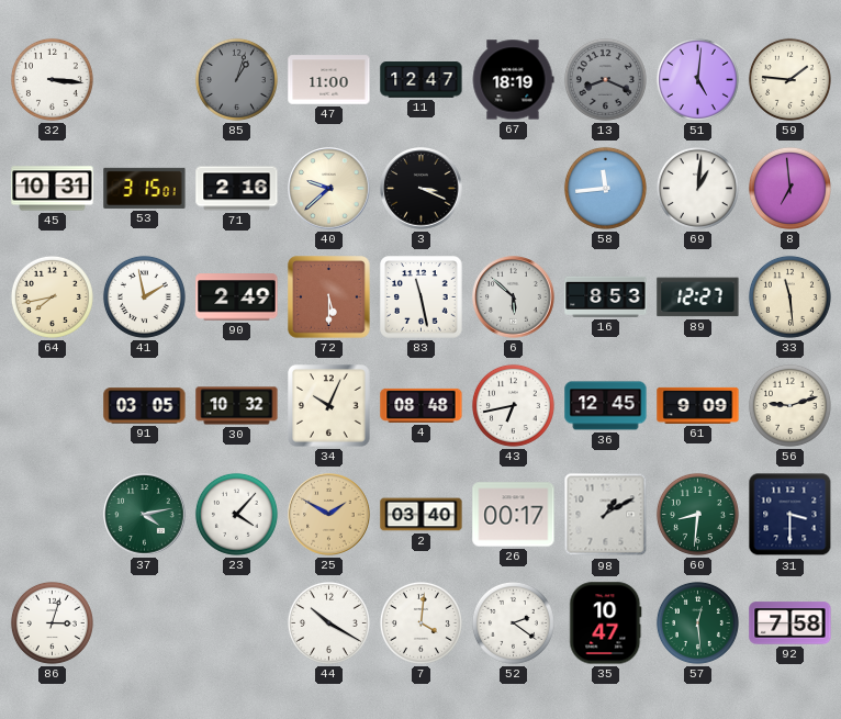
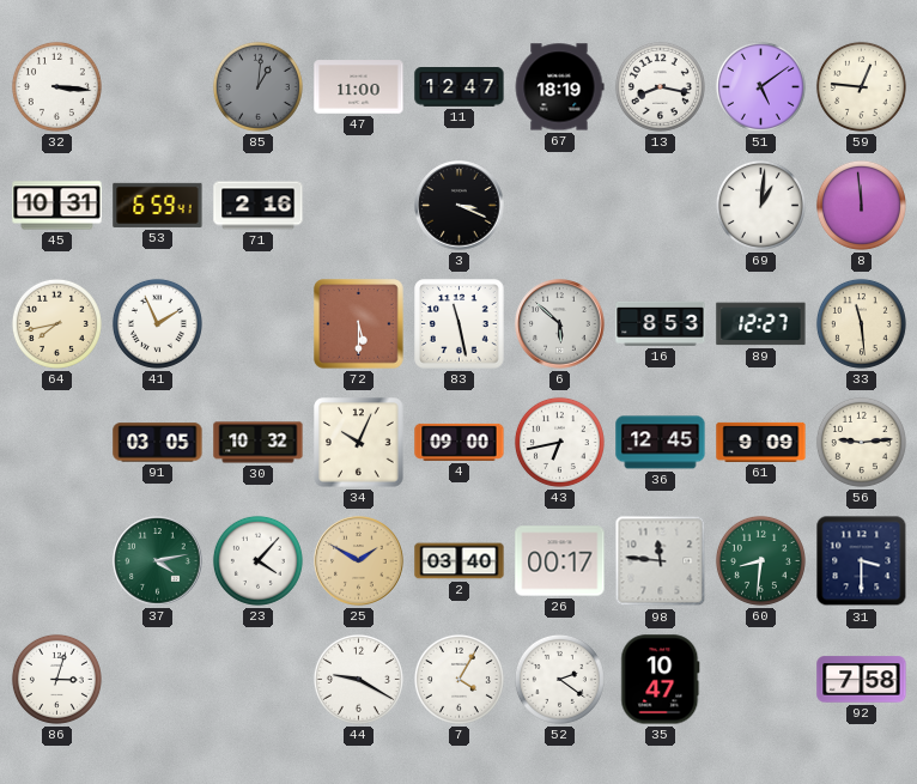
85: 1:03 -> 1:01
13: 8:19 -> 8:17
13 dial: grey -> white
51: 5:01 -> 5:09
59: 1:46 -> 12:46
53: 3:15 -> 6:59
40: 9:38 -> none
58: 11:44 -> none
8: 6:59 -> 11:59
41: 1:58 -> 1:56
90: 2:49 -> none
4: 08:48 -> 09:00
56: 9:12 -> 9:14
98: 1:10 -> 11:46
44: 10:20 -> 9:20
7: 4:01 -> 4:05
57: 12:29 -> none
